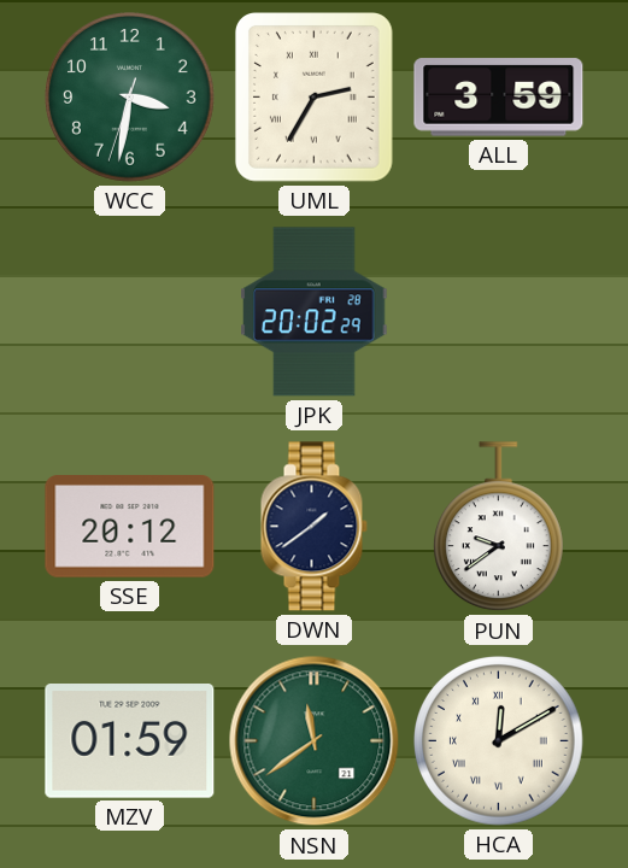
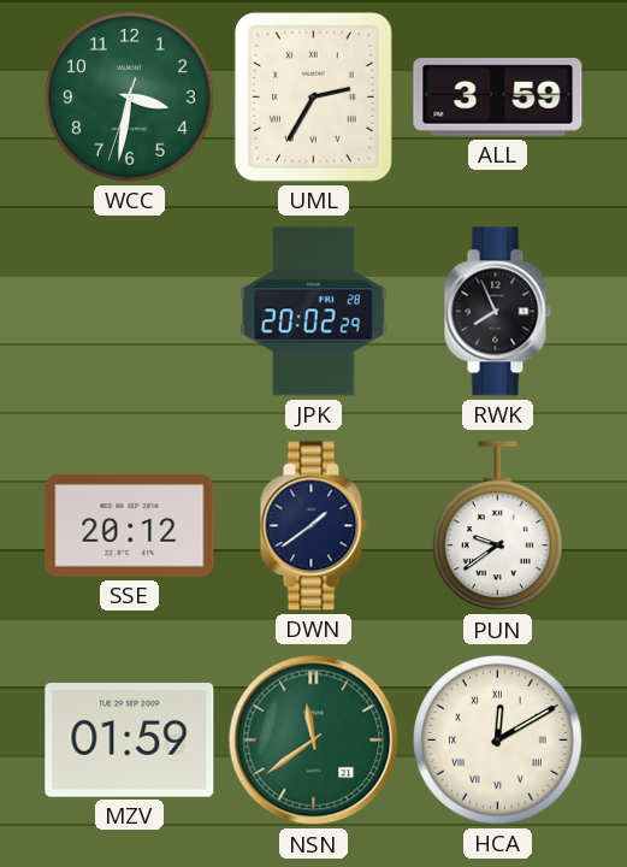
RWK: none -> 7:56
